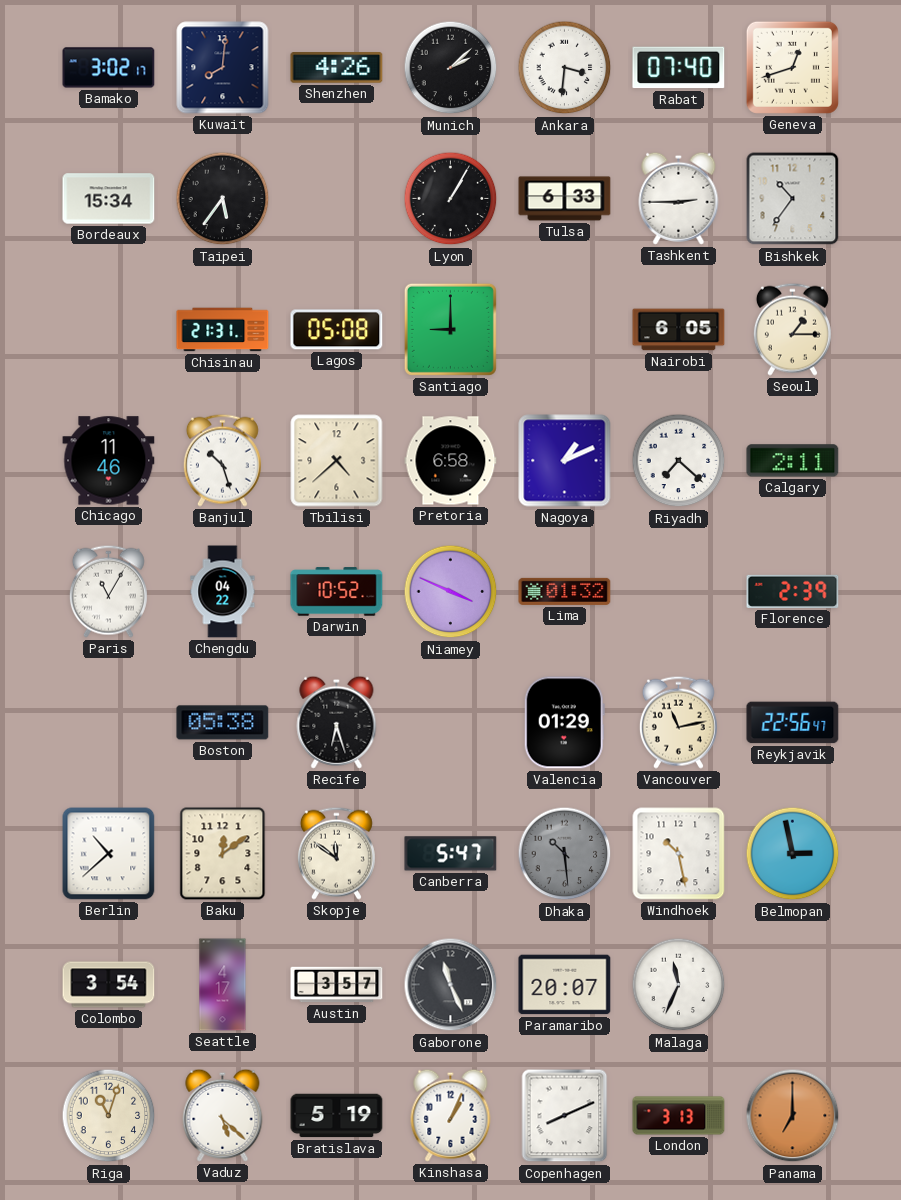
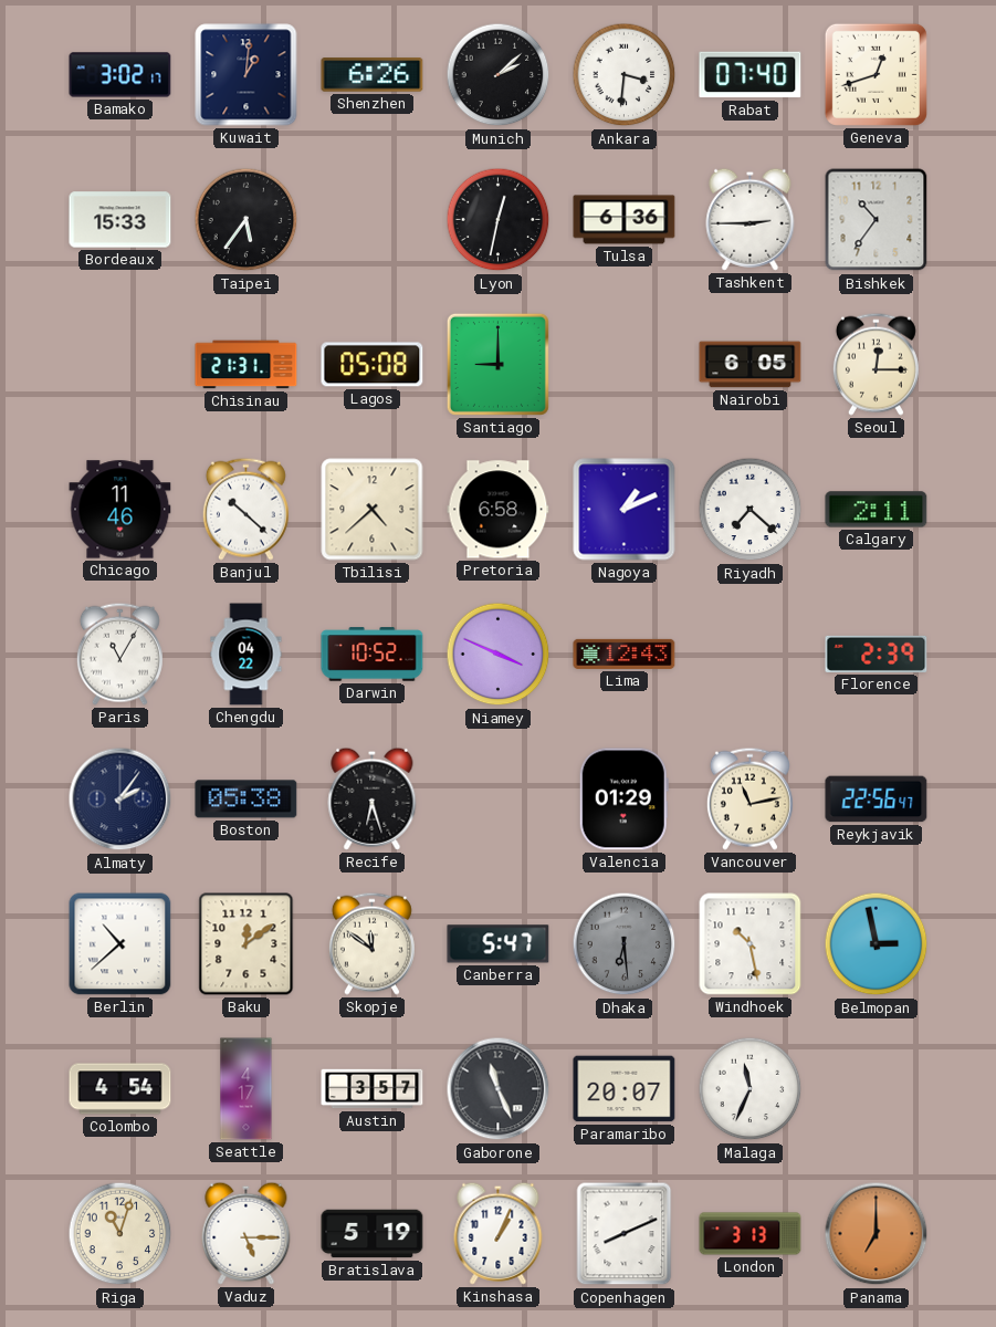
Kuwait: 8:01 -> 1:01
Shenzhen: 4:26 -> 6:26
Bordeaux: 15:34 -> 15:33
Lyon: 1:05 -> 12:32
Tulsa: 6:33 -> 6:36
Seoul: 1:15 -> 12:15
Banjul: 10:27 -> 10:22
Lima: 01:32 -> 12:43
Almaty: none -> 2:06
Dhaka: 10:29 -> 6:29
Colombo: 3:54 -> 4:54
Vaduz: 5:22 -> 5:15
